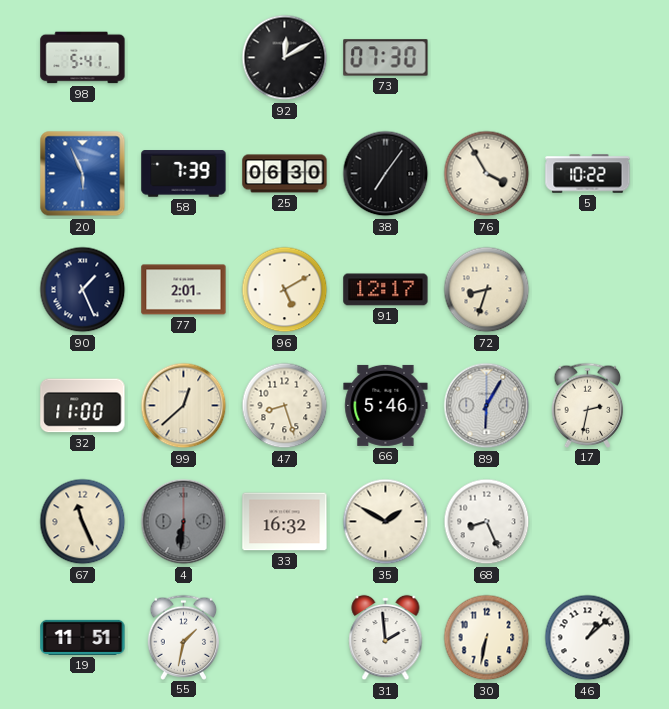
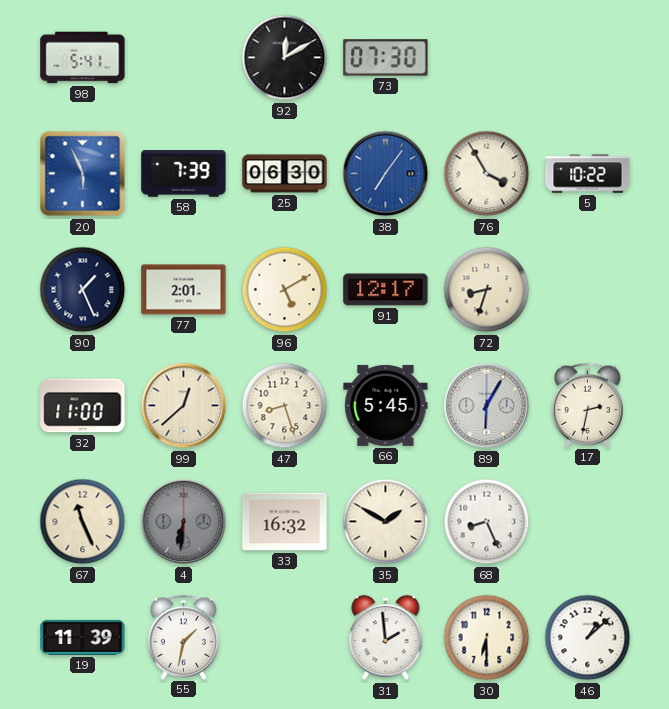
38 dial: black -> blue
66: 5:46 -> 5:45
19: 11:51 -> 11:39
30: 6:32 -> 6:30
